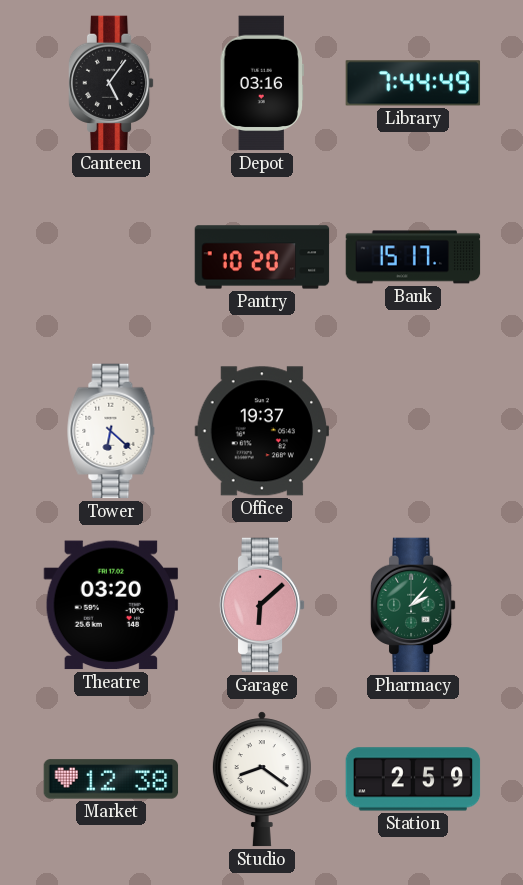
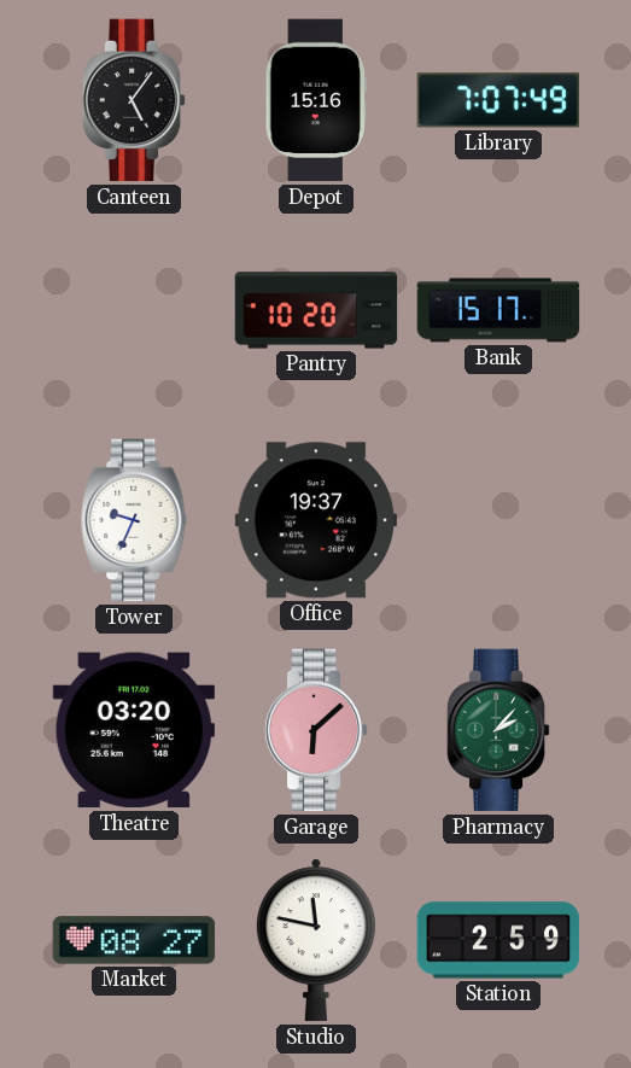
Depot: 03:16 -> 15:16
Library: 7:44 -> 7:07
Tower: 6:22 -> 9:34
Market: 12:38 -> 08:27
Studio: 8:21 -> 11:47
